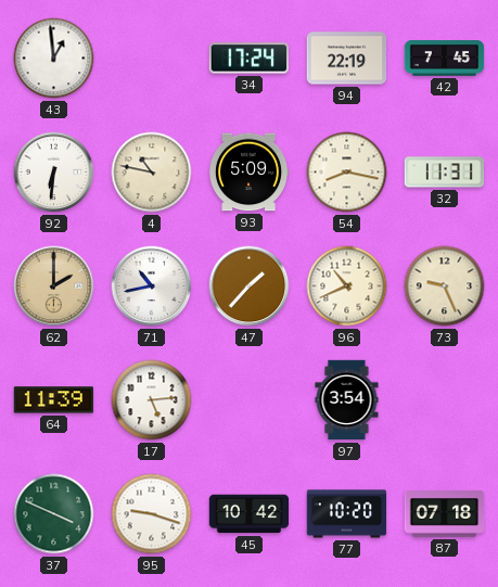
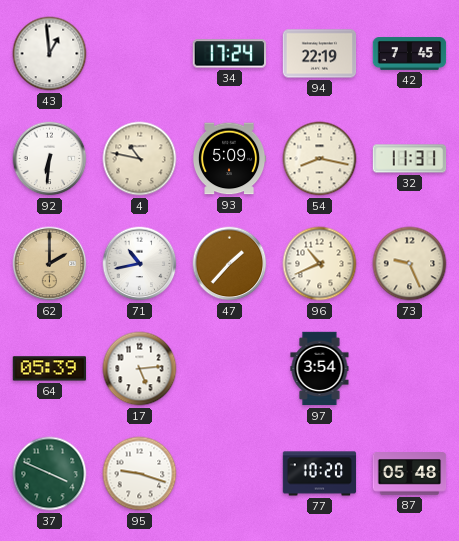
64: 11:39 -> 05:39
45: 10:42 -> none
87: 07:18 -> 05:48
